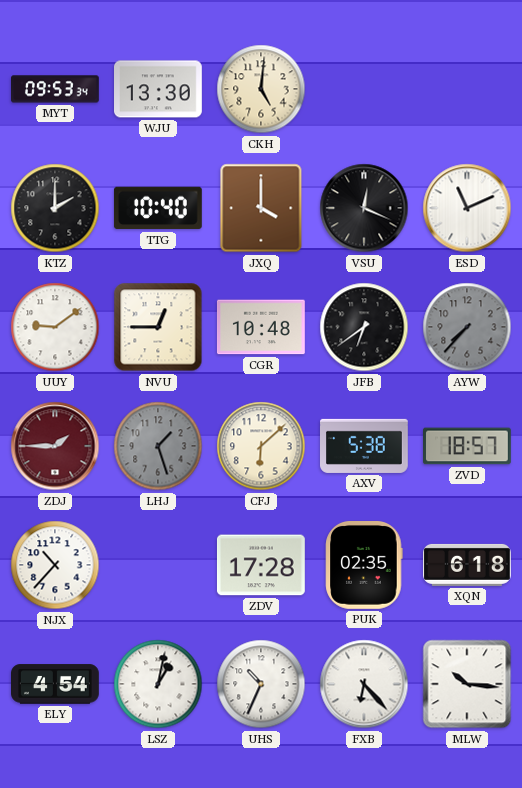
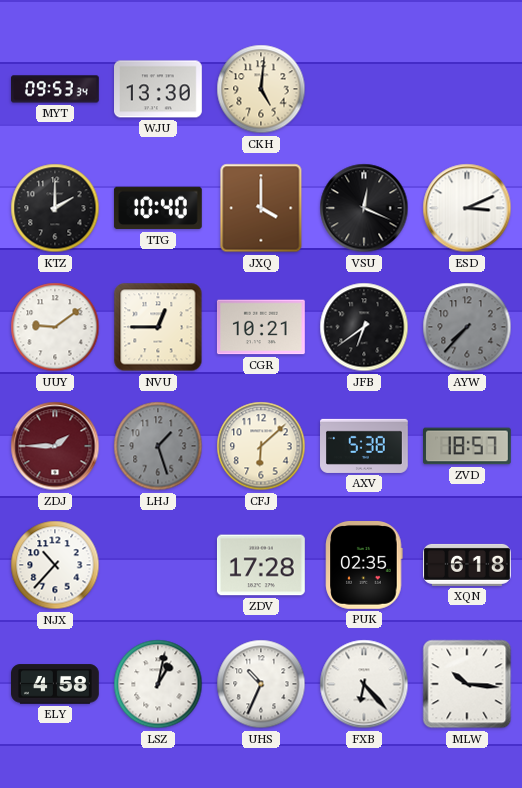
ESD: 11:11 -> 3:11
CGR: 10:48 -> 10:21
ELY: 4:54 -> 4:58
